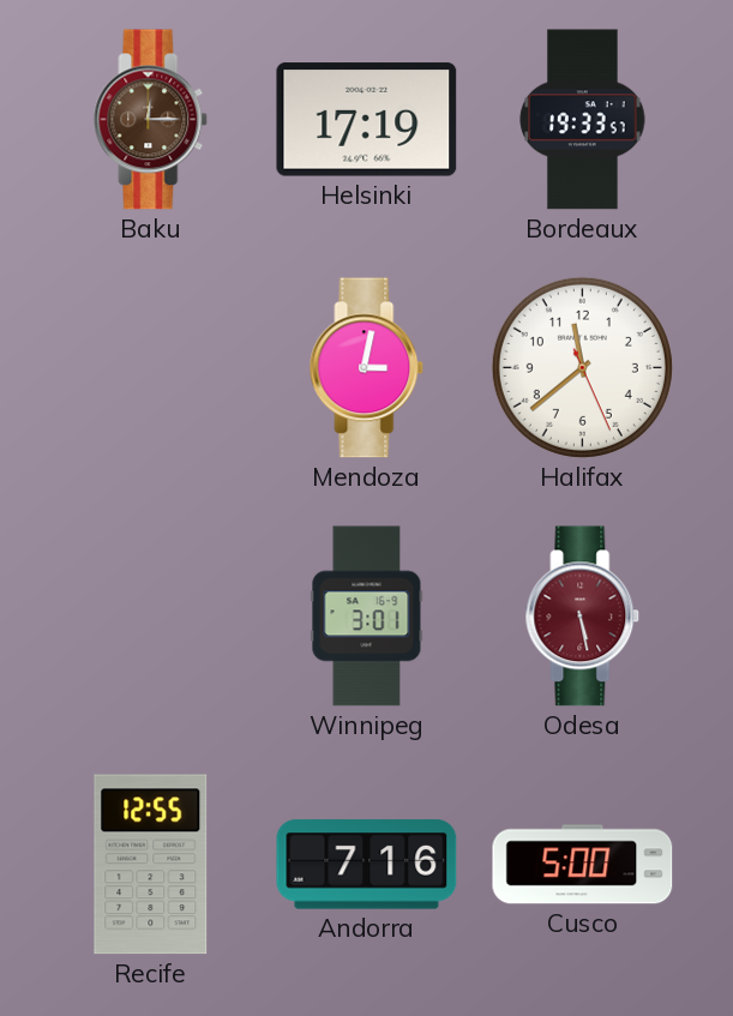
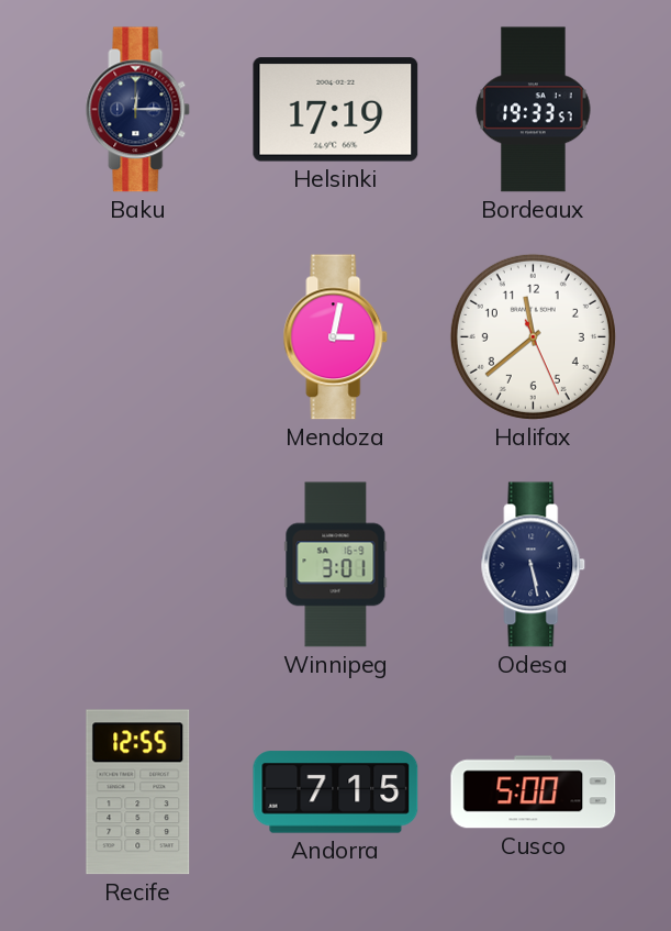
Baku dial: brown -> navy
Odesa dial: burgundy -> navy
Andorra: 7:16 -> 7:15
